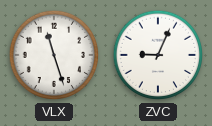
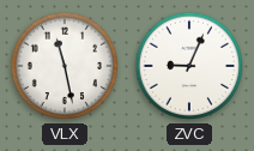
VLX: 11:27 -> 11:28
